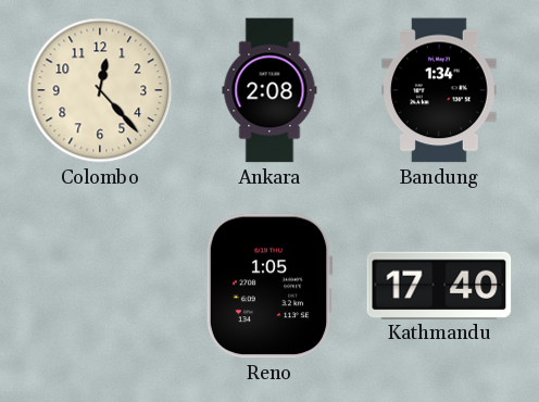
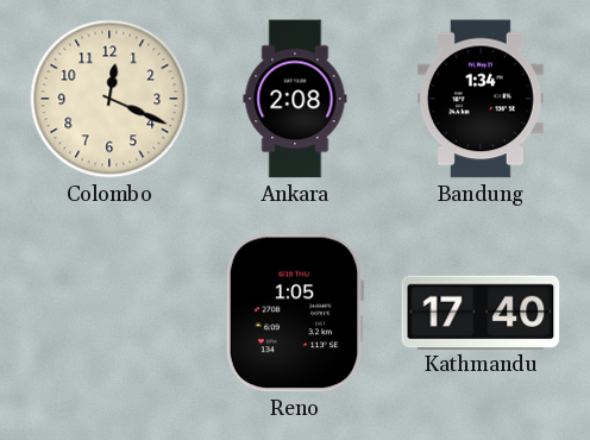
Colombo: 12:23 -> 12:19
